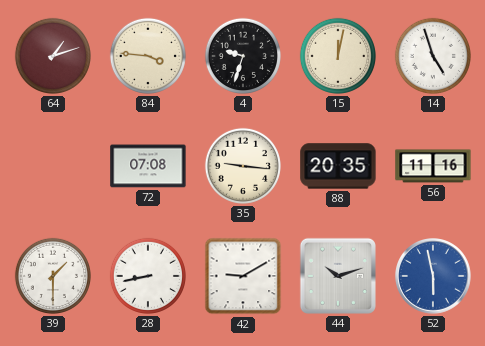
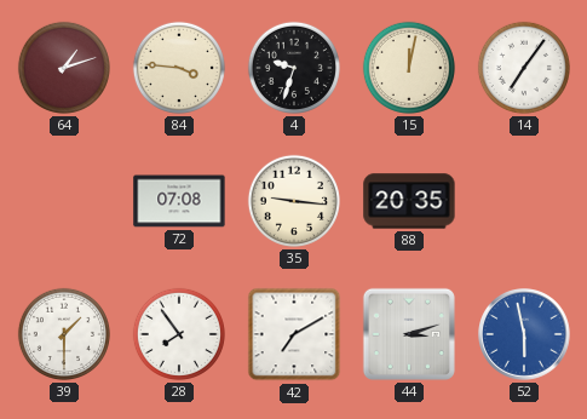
14: 4:57 -> 7:06
56: 11:16 -> none
28: 8:43 -> 7:54
42: 9:10 -> 7:10
44: 10:12 -> 3:12
